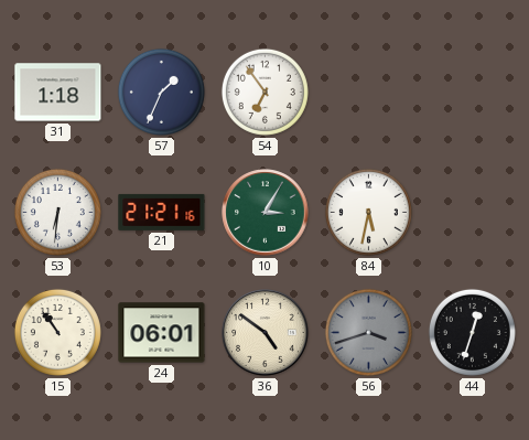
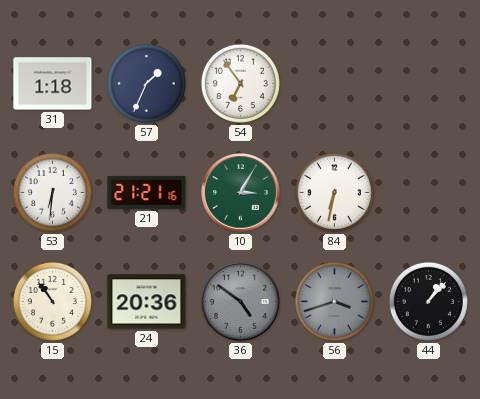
84: 5:32 -> 6:32
24: 06:01 -> 20:36
36 dial: cream -> grey
44: 12:33 -> 1:07
